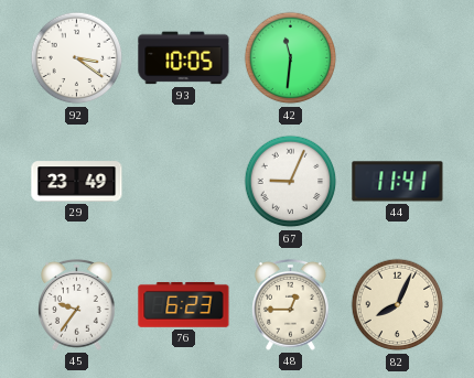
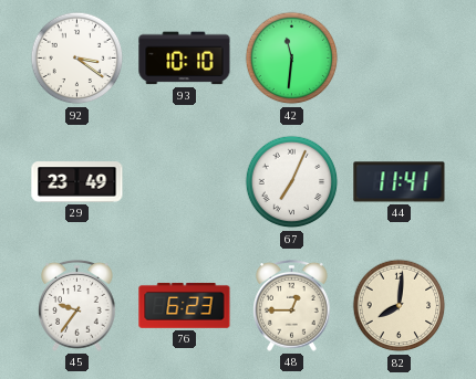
93: 10:05 -> 10:10
67: 9:04 -> 7:04
82: 8:04 -> 8:01
